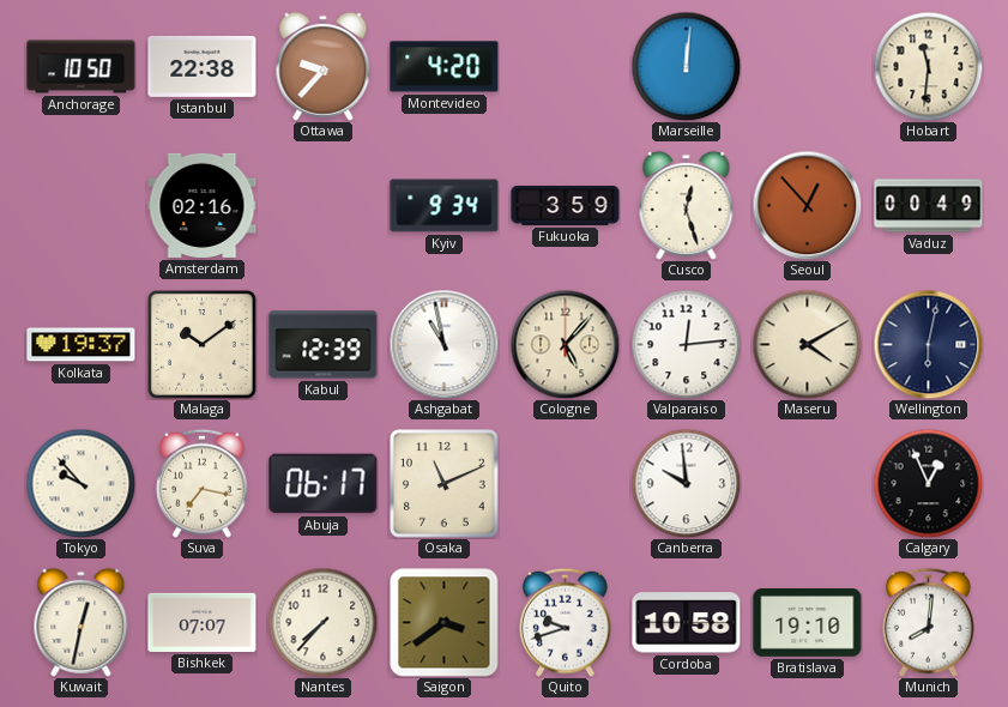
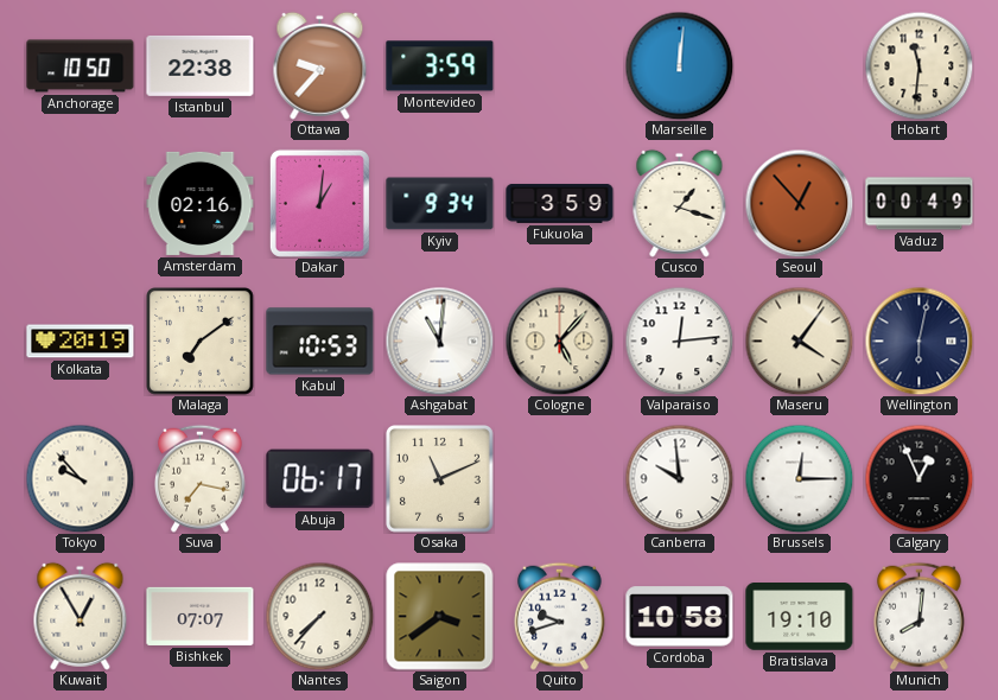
Montevideo: 4:20 -> 3:59
Dakar: none -> 1:01
Cusco: 12:27 -> 1:18
Kolkata: 19:37 -> 20:19
Malaga: 10:09 -> 7:09
Kabul: 12:39 -> 10:53
Ashgabat: 10:58 -> 11:01
Maseru: 4:10 -> 4:06
Brussels: none -> 12:15
Kuwait: 12:32 -> 12:55
